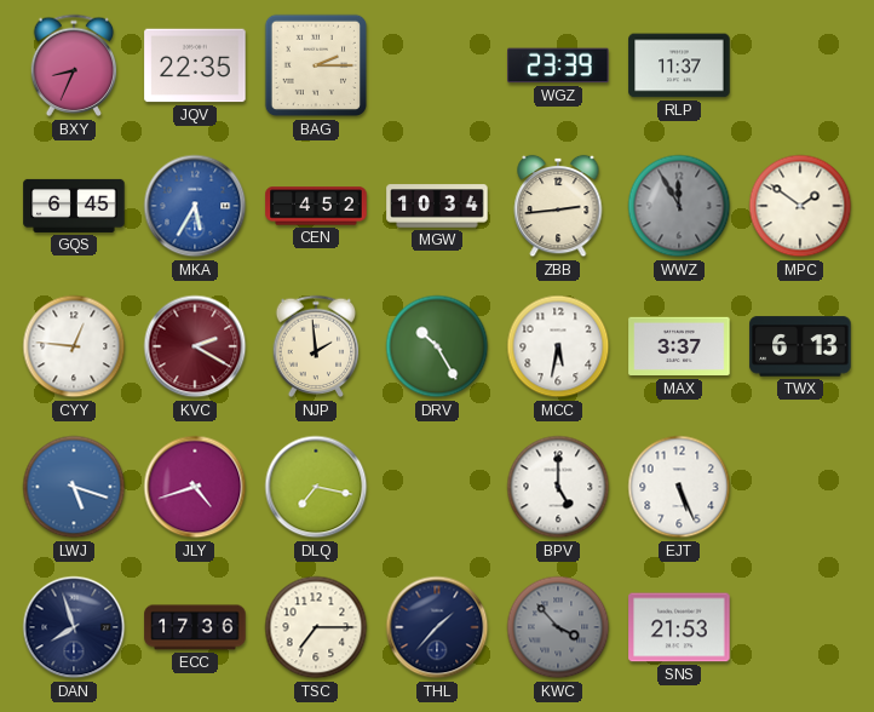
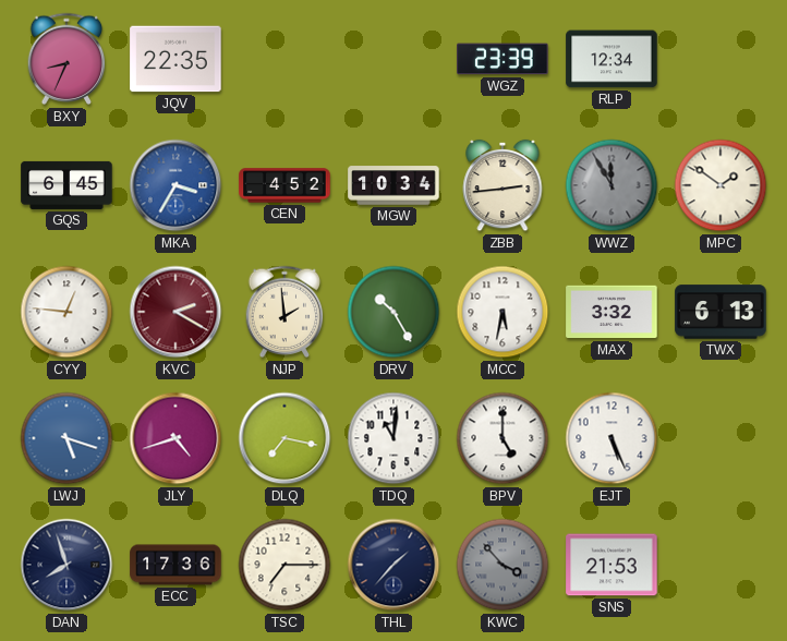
BAG: 2:15 -> none
RLP: 11:37 -> 12:34
MKA: 5:35 -> 3:35
MAX: 3:37 -> 3:32
TDQ: none -> 11:01
